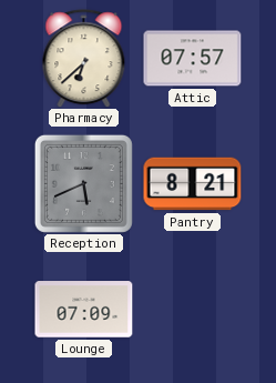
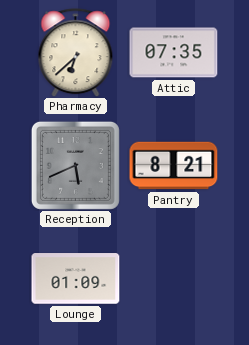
Attic: 07:57 -> 07:35
Lounge: 07:09 -> 01:09
